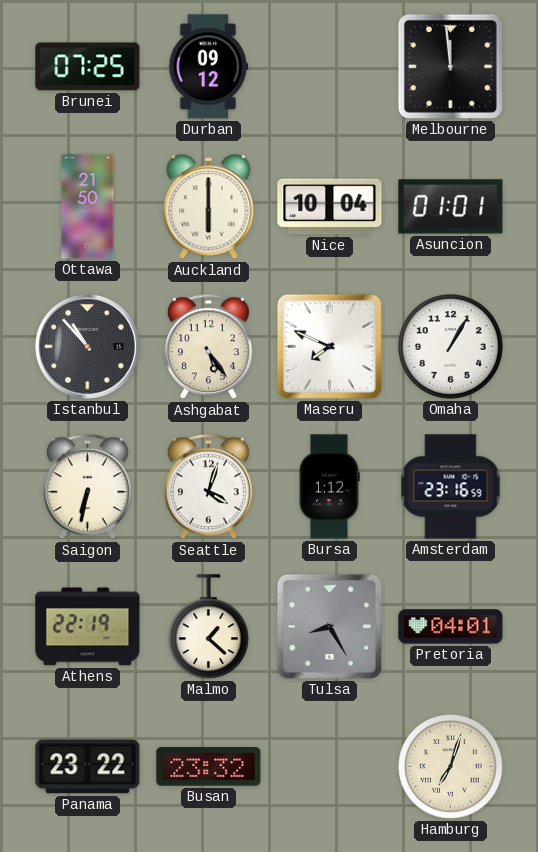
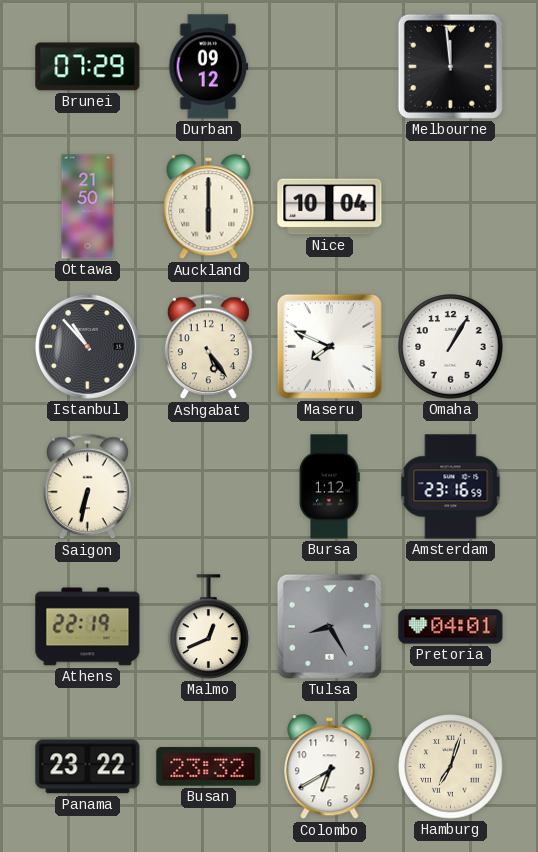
Brunei: 07:25 -> 07:29
Asuncion: 01:01 -> none
Seattle: 4:03 -> none
Malmo: 1:22 -> 12:41
Colombo: none -> 6:40
